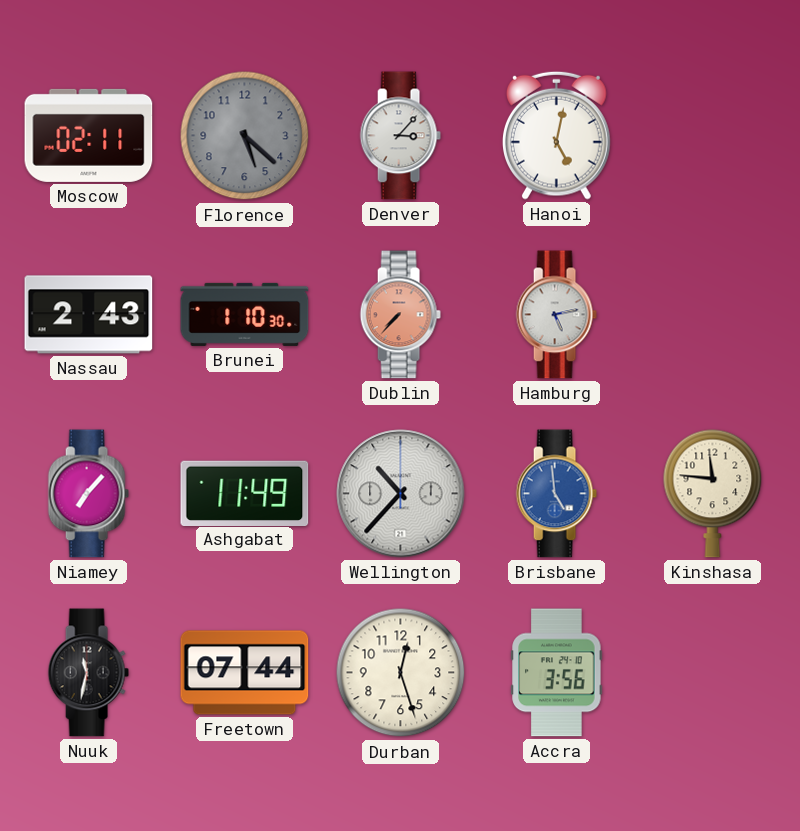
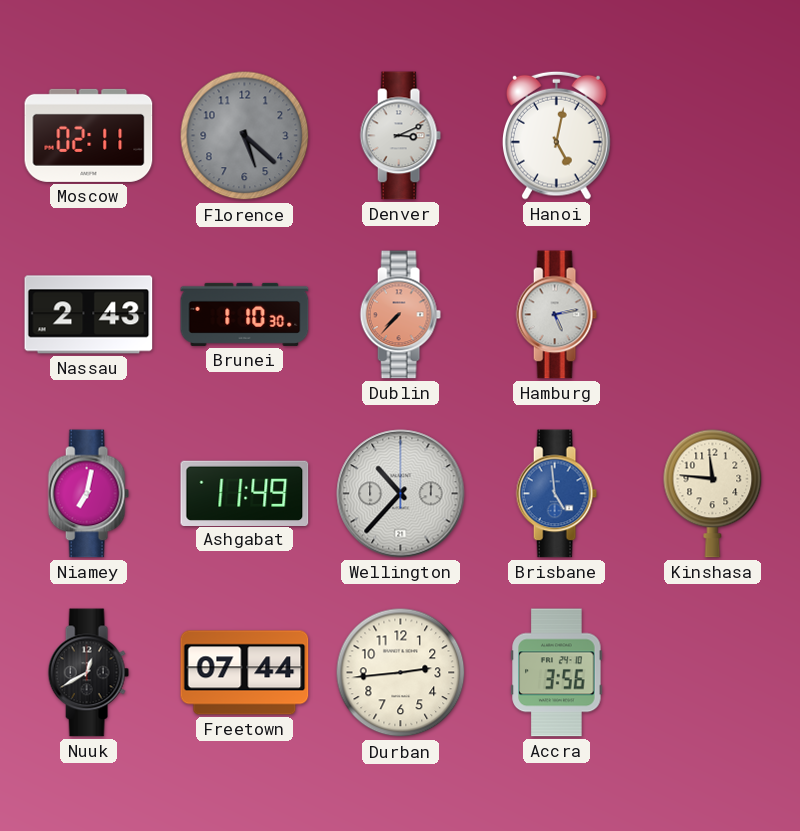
Denver: 3:07 -> 3:11
Niamey: 7:07 -> 7:02
Nuuk: 11:32 -> 12:40
Durban: 12:27 -> 2:44
